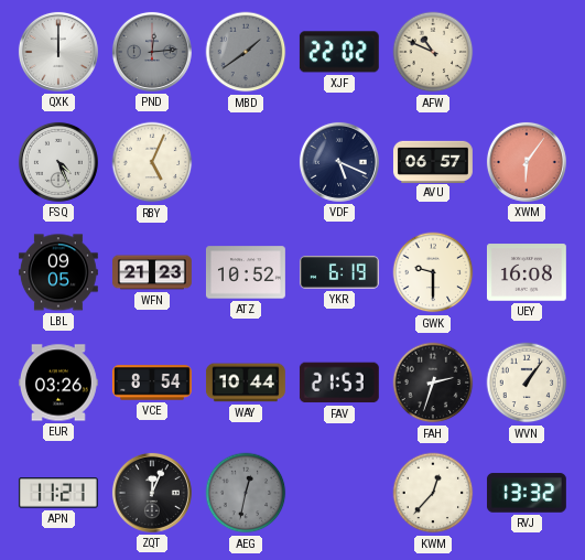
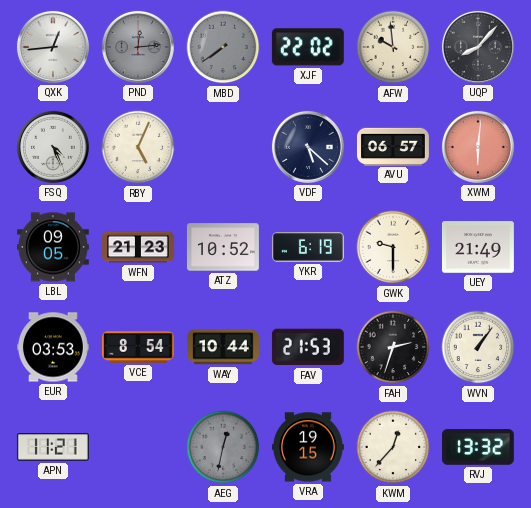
QXK: 12:00 -> 12:44
MBD: 1:39 -> 7:39
AFW: 10:49 -> 9:59
UQP: none -> 8:07
VDF: 5:19 -> 5:22
XWM: 6:06 -> 6:01
UEY: 16:08 -> 21:49
EUR: 03:26 -> 03:53
ZQT: 12:04 -> none
VRA: none -> 19:15
